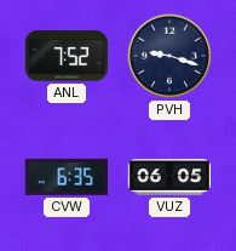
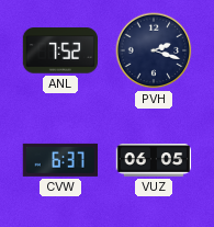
PVH: 9:18 -> 2:18
CVW: 6:35 -> 6:37
